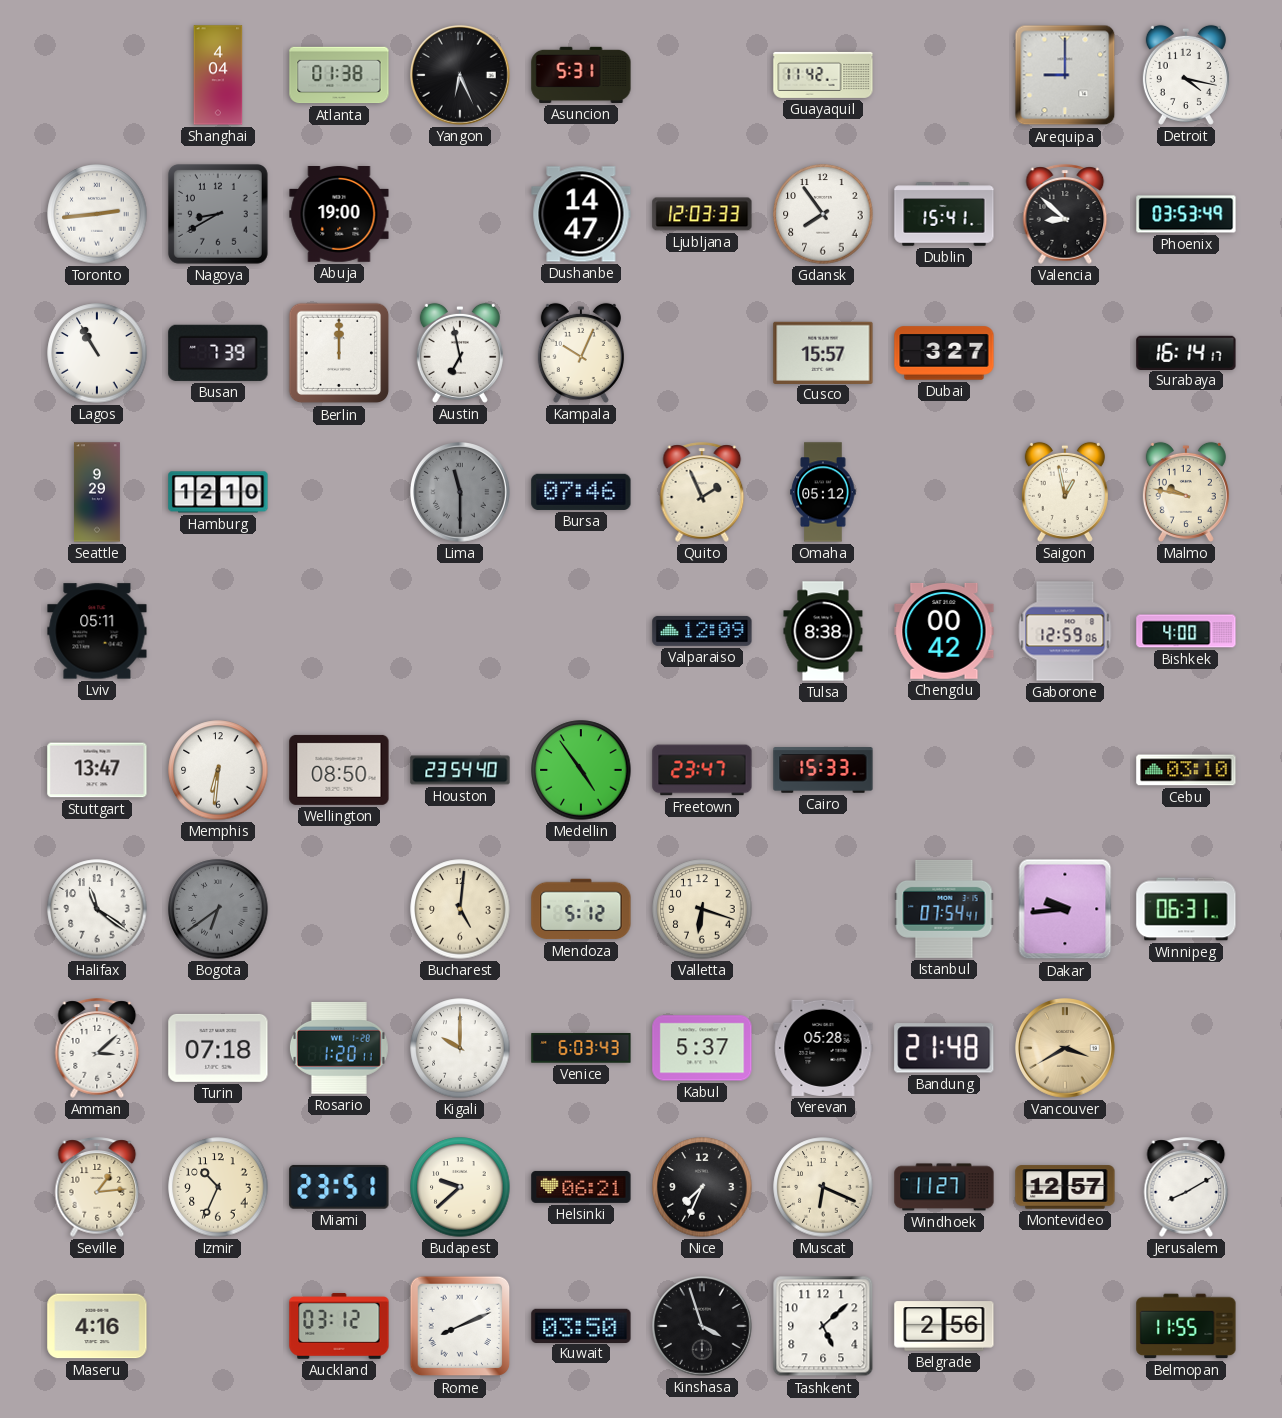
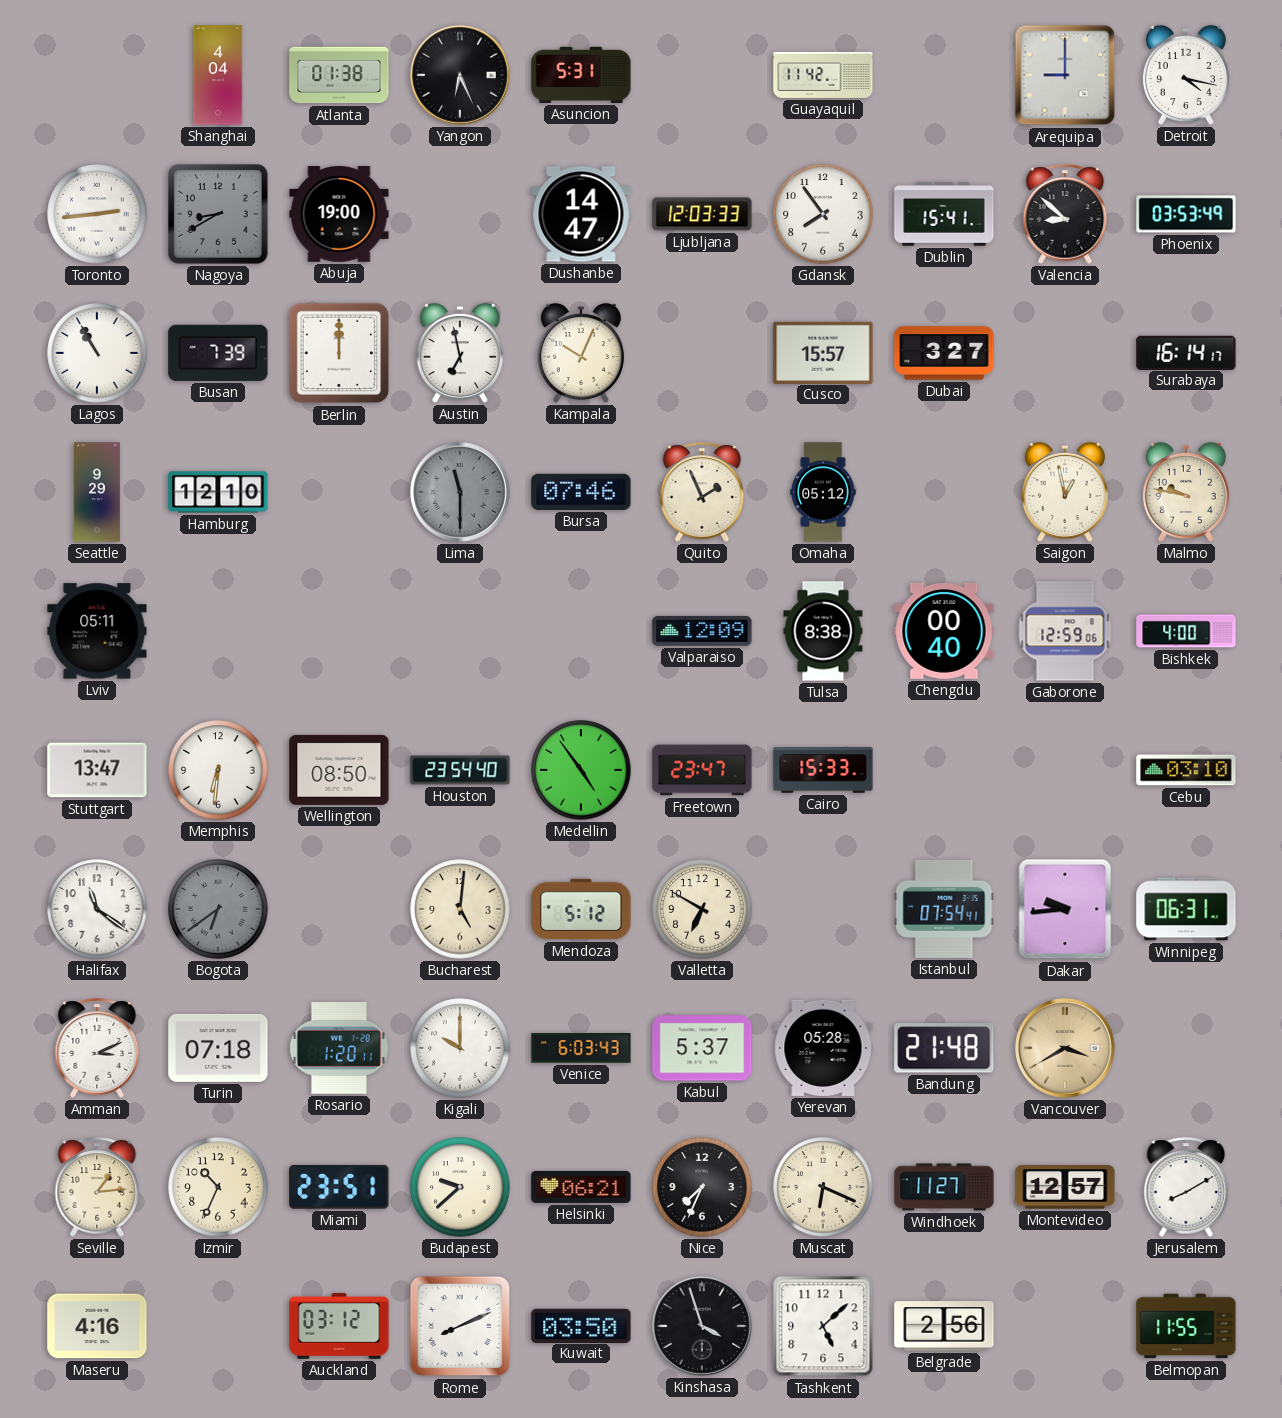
Chengdu: 00:42 -> 00:40
Valletta: 6:18 -> 6:50
Amman: 3:08 -> 3:11
